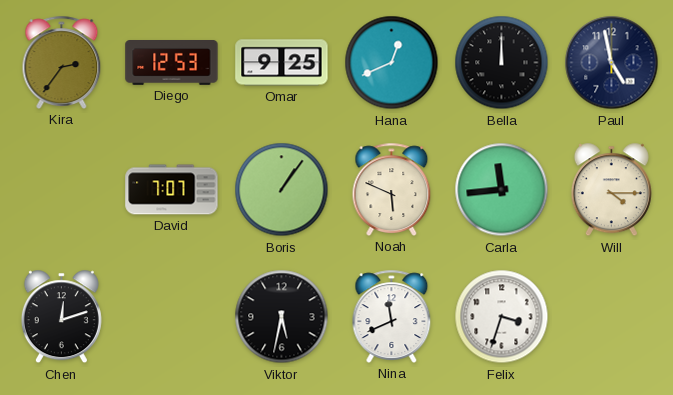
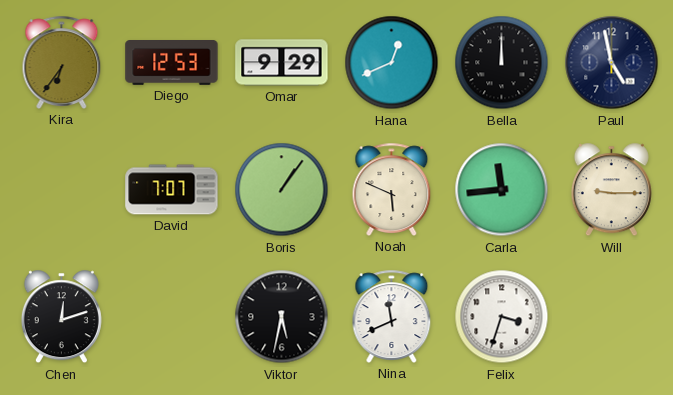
Kira: 2:36 -> 6:36
Omar: 9:25 -> 9:29
Will: 4:15 -> 9:15
